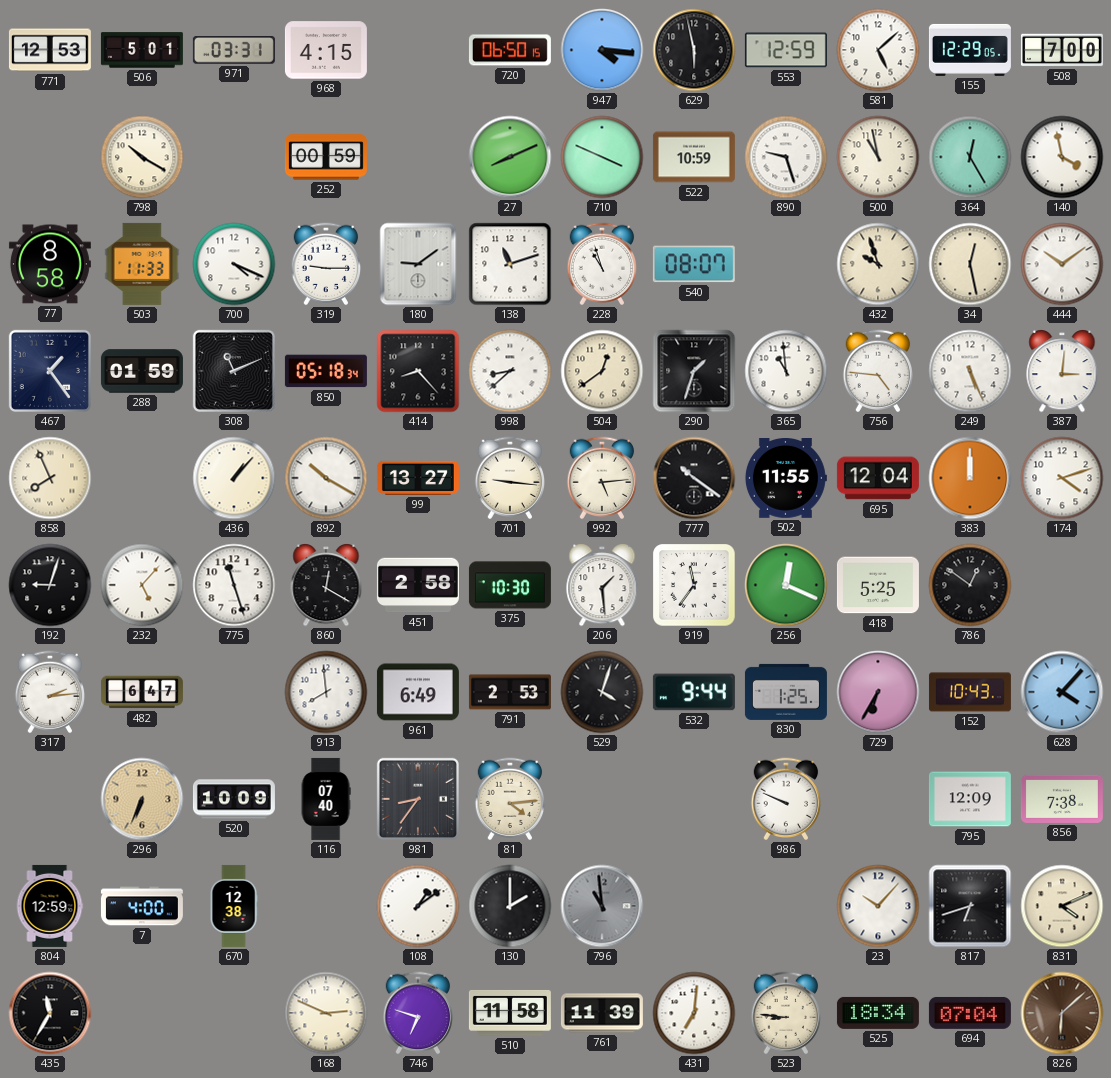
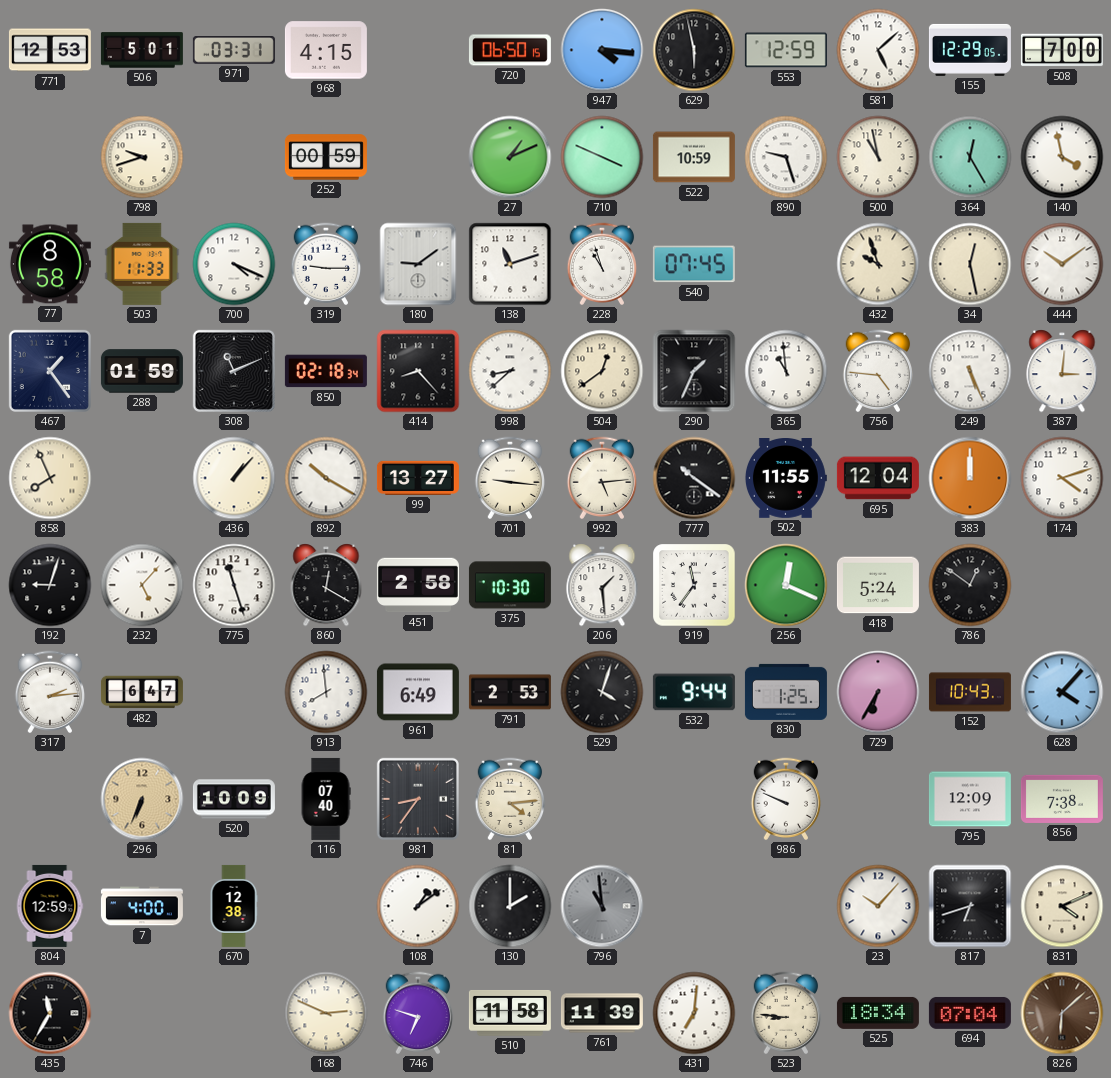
798: 10:20 -> 9:42
27: 8:11 -> 1:11
540: 08:07 -> 07:45
850: 05:18 -> 02:18
290: 1:33 -> 1:34
418: 5:25 -> 5:24
